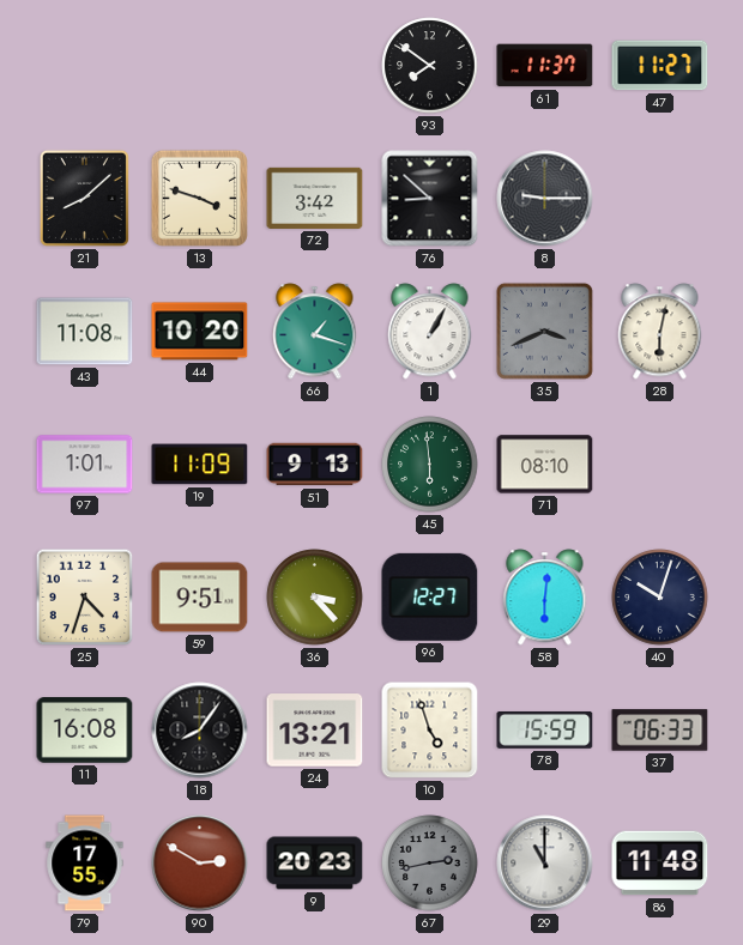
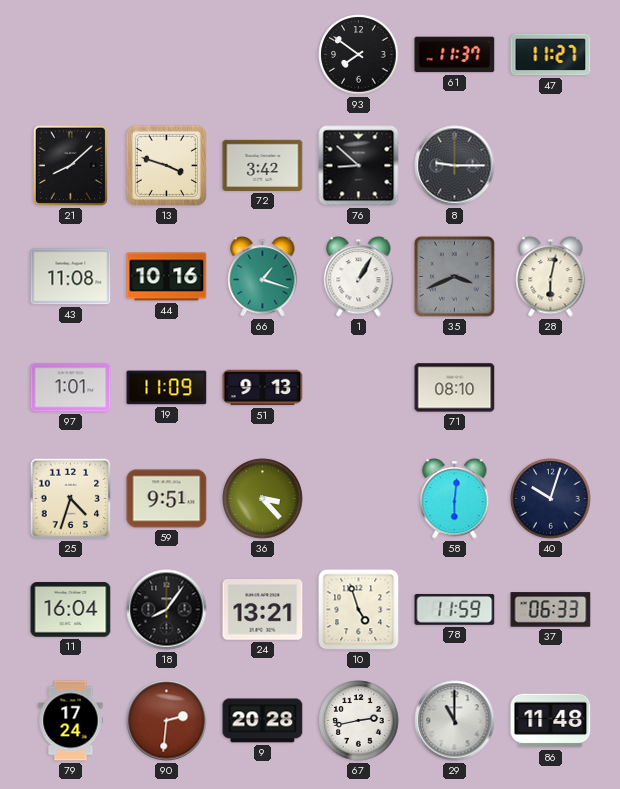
44: 10:20 -> 10:16
45: 5:59 -> none
96: 12:27 -> none
11: 16:08 -> 16:04
78: 15:59 -> 11:59
79: 17:55 -> 17:24
90: 2:50 -> 2:31
9: 20:23 -> 20:28
67 dial: grey -> white
